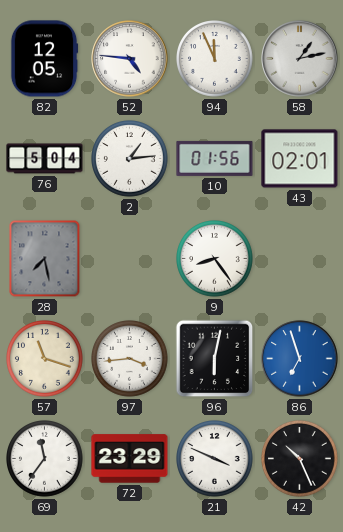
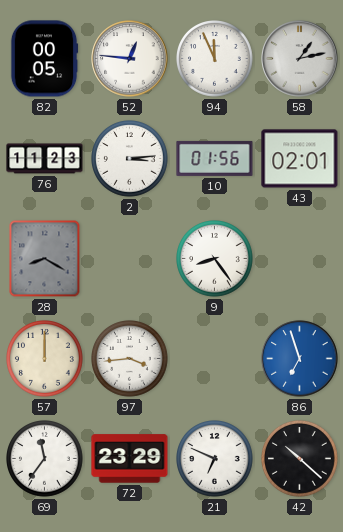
82: 12:05 -> 00:05
52: 4:46 -> 12:46
76: 5:04 -> 11:23
2: 1:14 -> 3:14
28: 7:28 -> 8:20
57: 11:18 -> 12:00
96: 6:02 -> none
21: 3:49 -> 6:49
42: 10:26 -> 10:22
